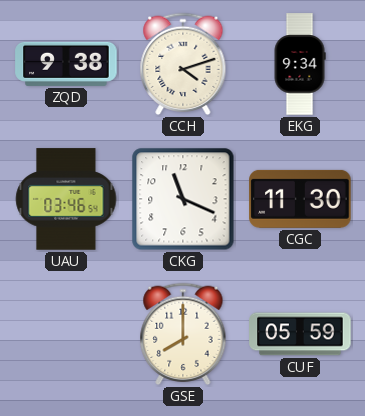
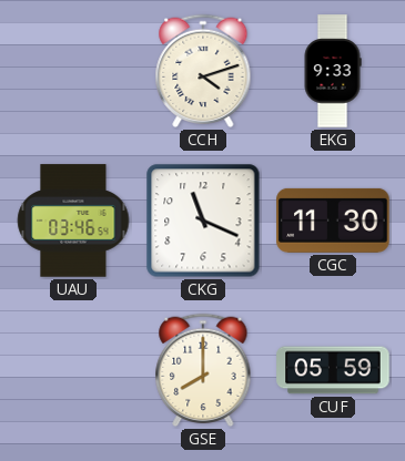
ZQD: 9:38 -> none
EKG: 9:34 -> 9:33
